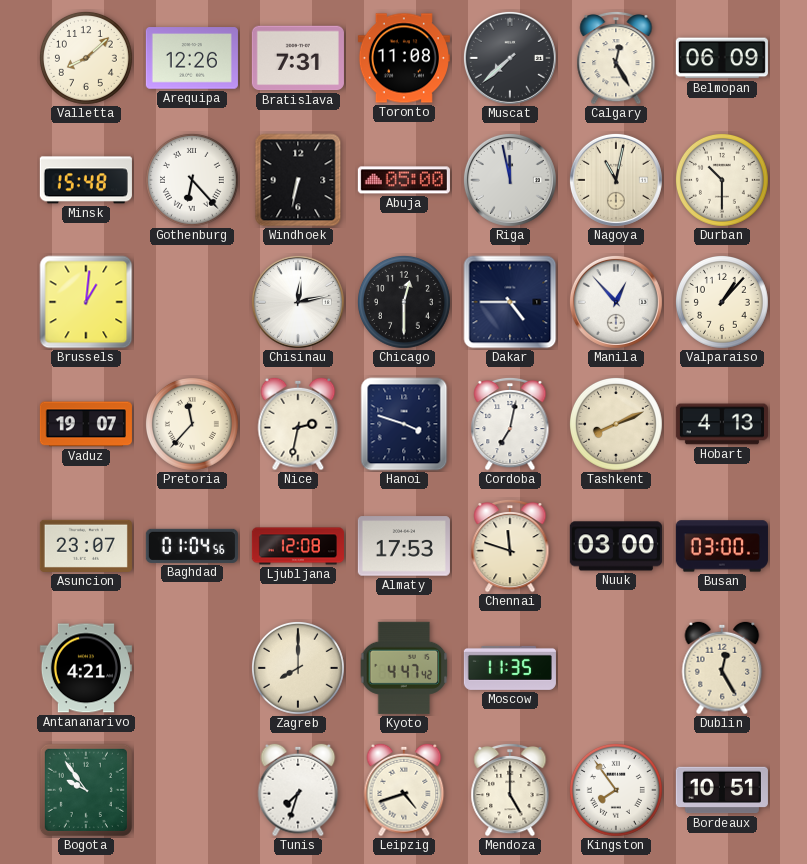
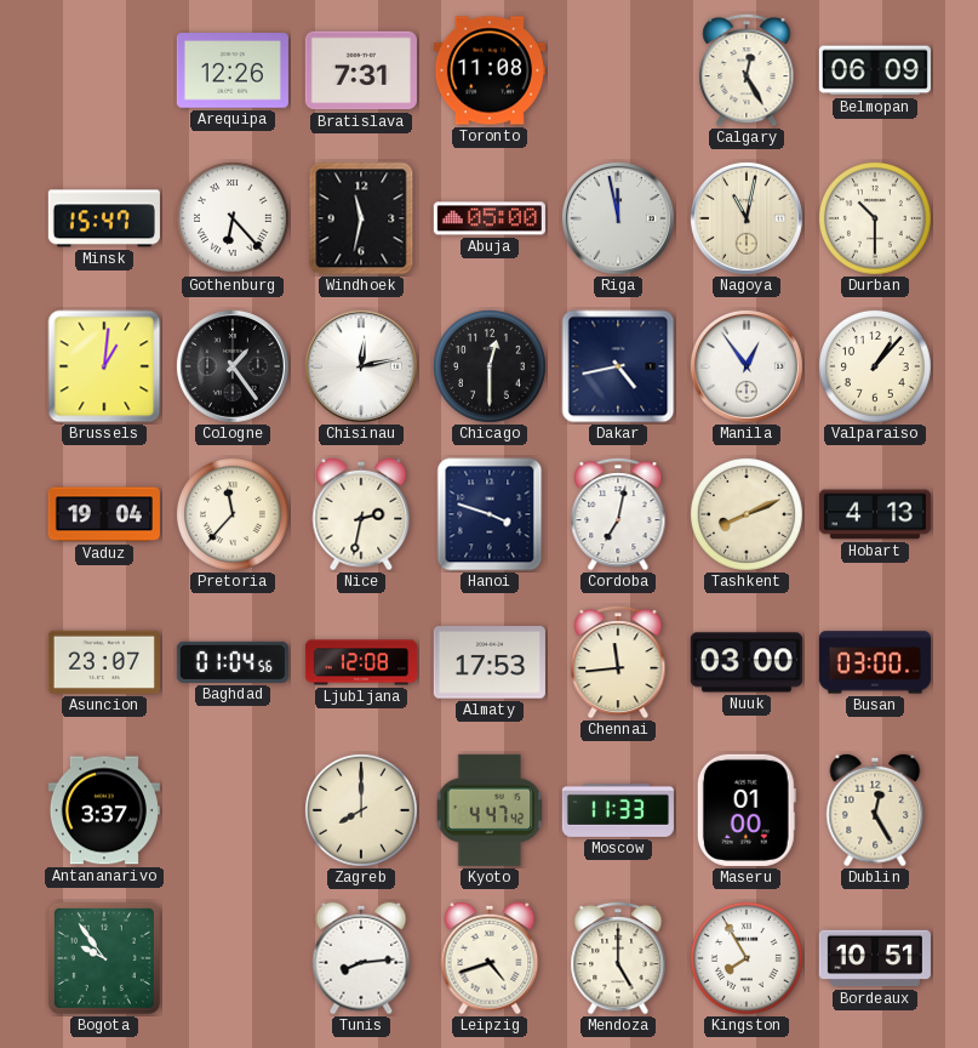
Valletta: 8:08 -> none
Muscat: 7:38 -> none
Minsk: 15:48 -> 15:47
Windhoek: 6:32 -> 11:32
Cologne: none -> 1:24
Dakar: 4:45 -> 4:43
Manila: 12:53 -> 12:54
Vaduz: 19:07 -> 19:04
Chennai: 11:48 -> 11:44
Antananarivo: 4:21 -> 3:37
Moscow: 11:35 -> 11:33
Maseru: none -> 01:00
Tunis: 7:33 -> 8:14
Kingston: 7:54 -> 7:55
